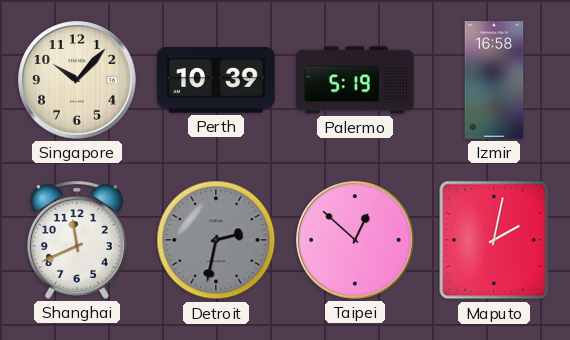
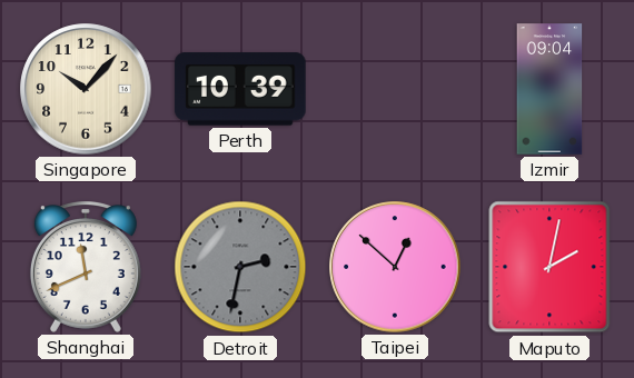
Palermo: 5:19 -> none
Izmir: 16:58 -> 09:04
